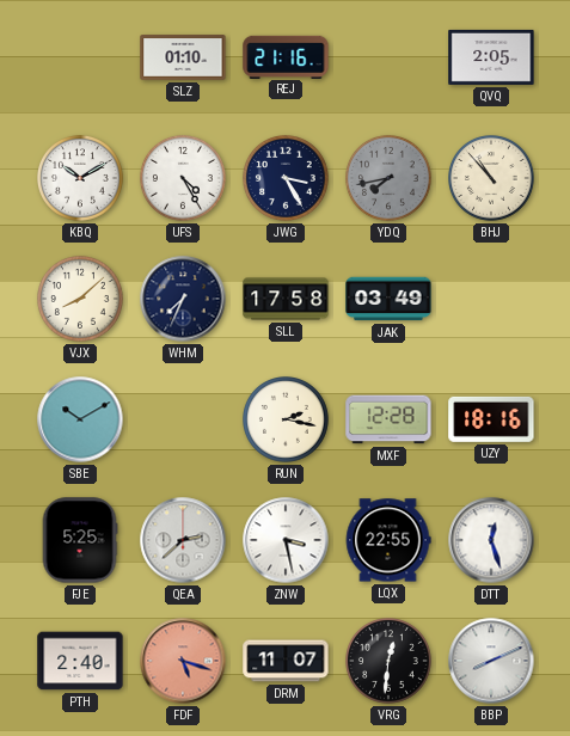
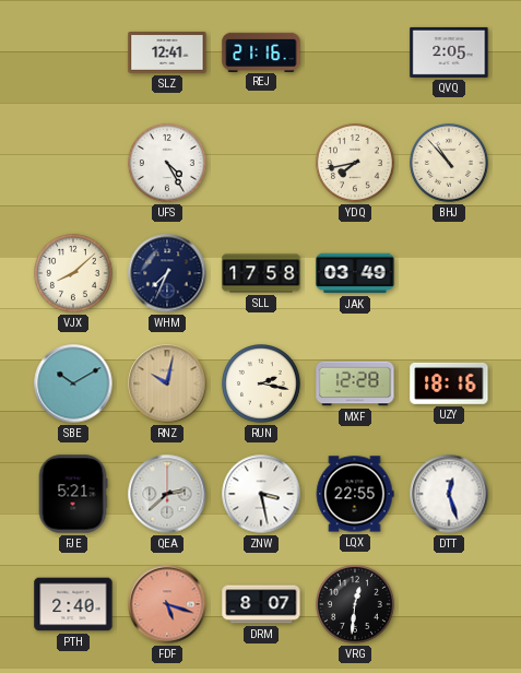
SLZ: 01:10 -> 12:41
KBQ: 10:10 -> none
JWG: 3:25 -> none
YDQ dial: grey -> cream
RNZ: none -> 10:02
FJE: 5:25 -> 5:21
DRM: 11:07 -> 8:07
BBP: 8:11 -> none
